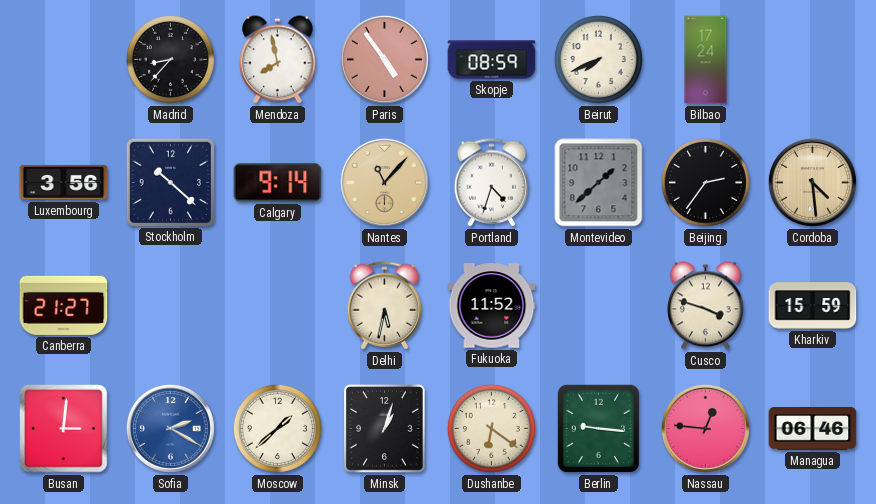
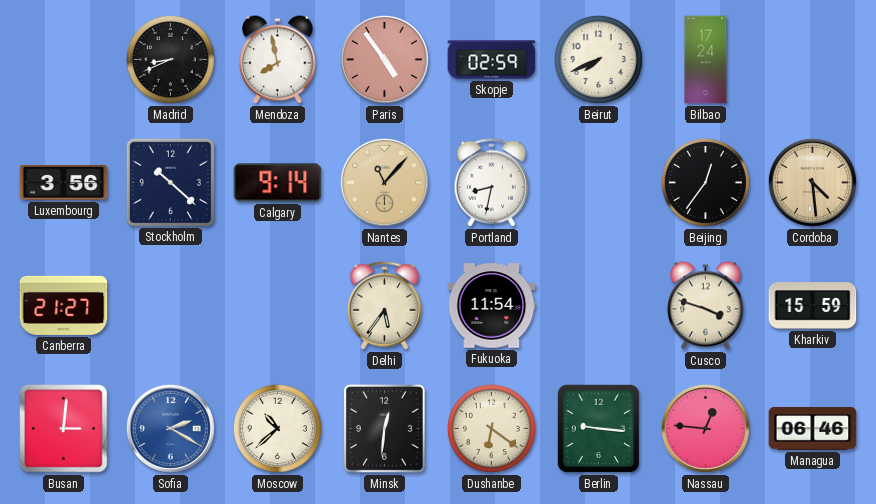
Madrid: 8:37 -> 8:41
Skopje: 08:59 -> 02:59
Portland: 4:33 -> 8:32
Montevideo: 1:38 -> none
Beijing: 2:36 -> 12:36
Delhi: 5:32 -> 5:36
Fukuoka: 11:52 -> 11:54
Moscow: 1:38 -> 10:38
Minsk: 1:03 -> 12:31
